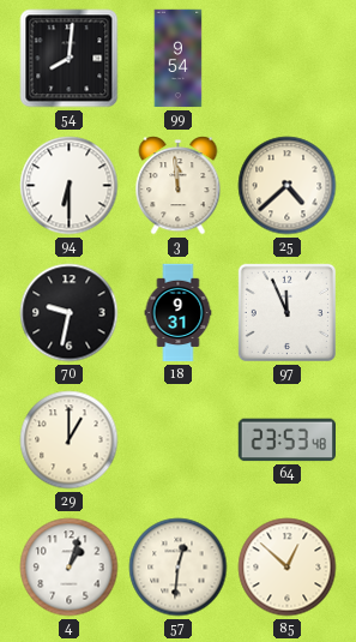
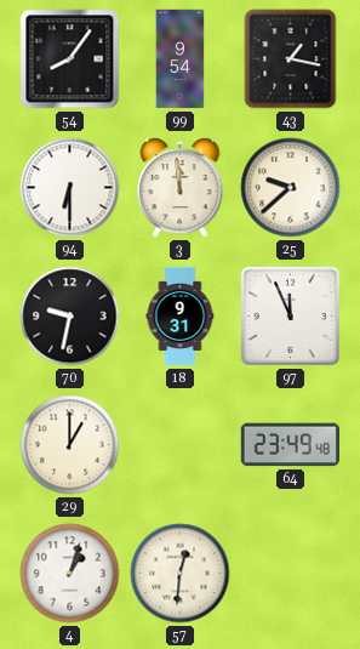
54: 8:01 -> 8:06
43: none -> 1:17
25: 4:38 -> 9:38
64: 23:53 -> 23:49
85: 12:52 -> none
